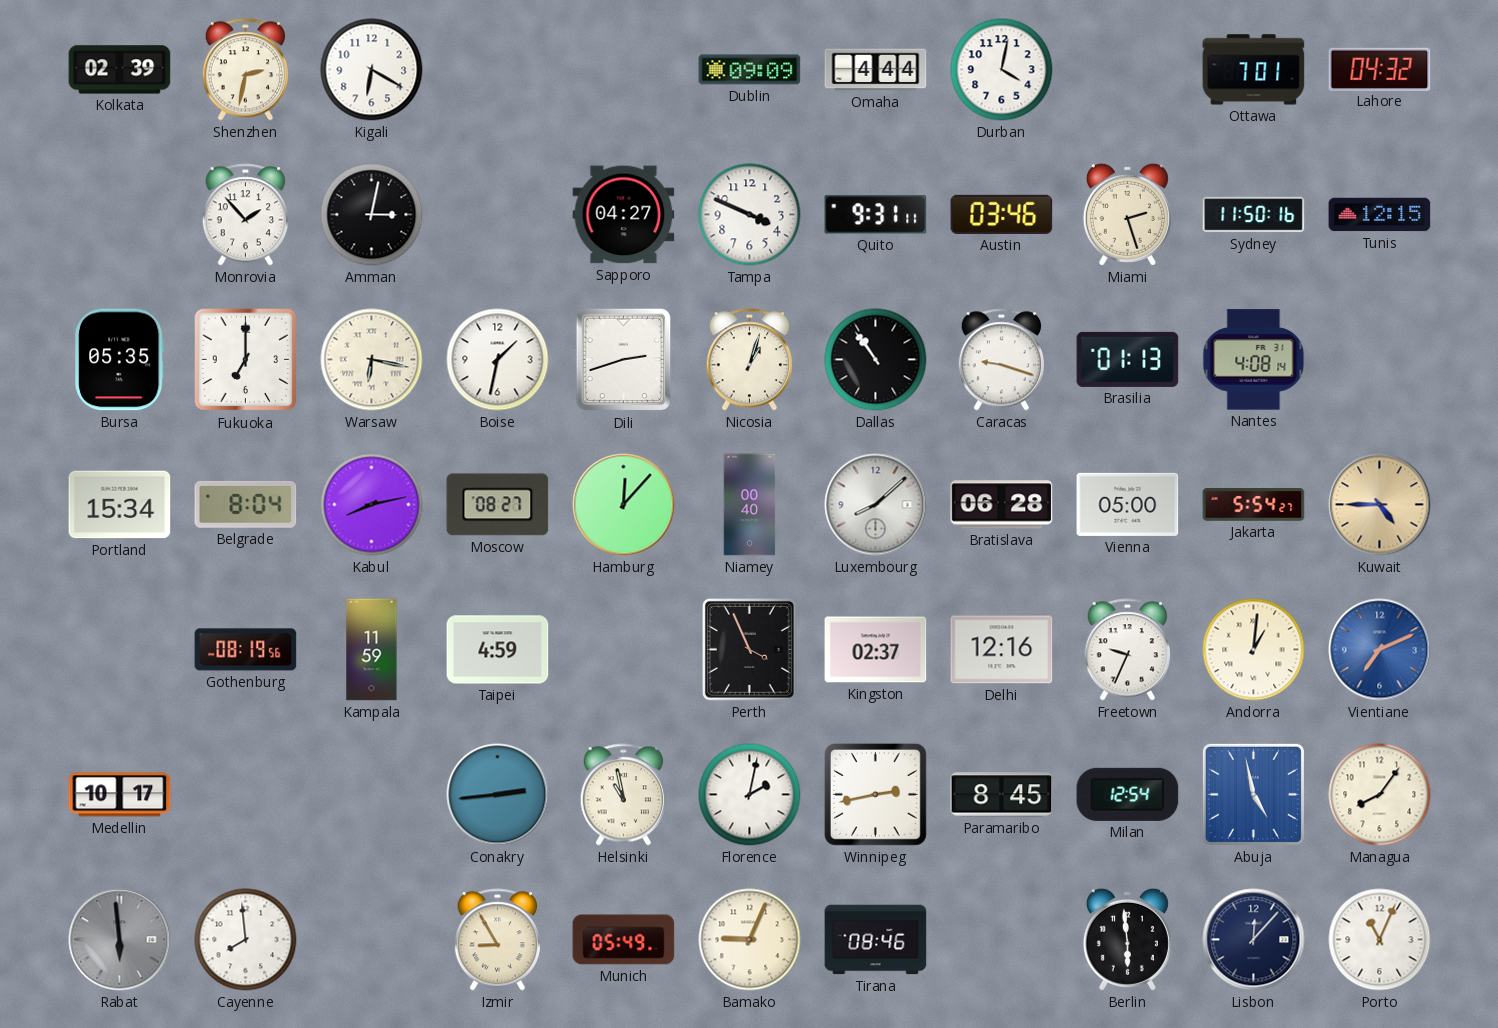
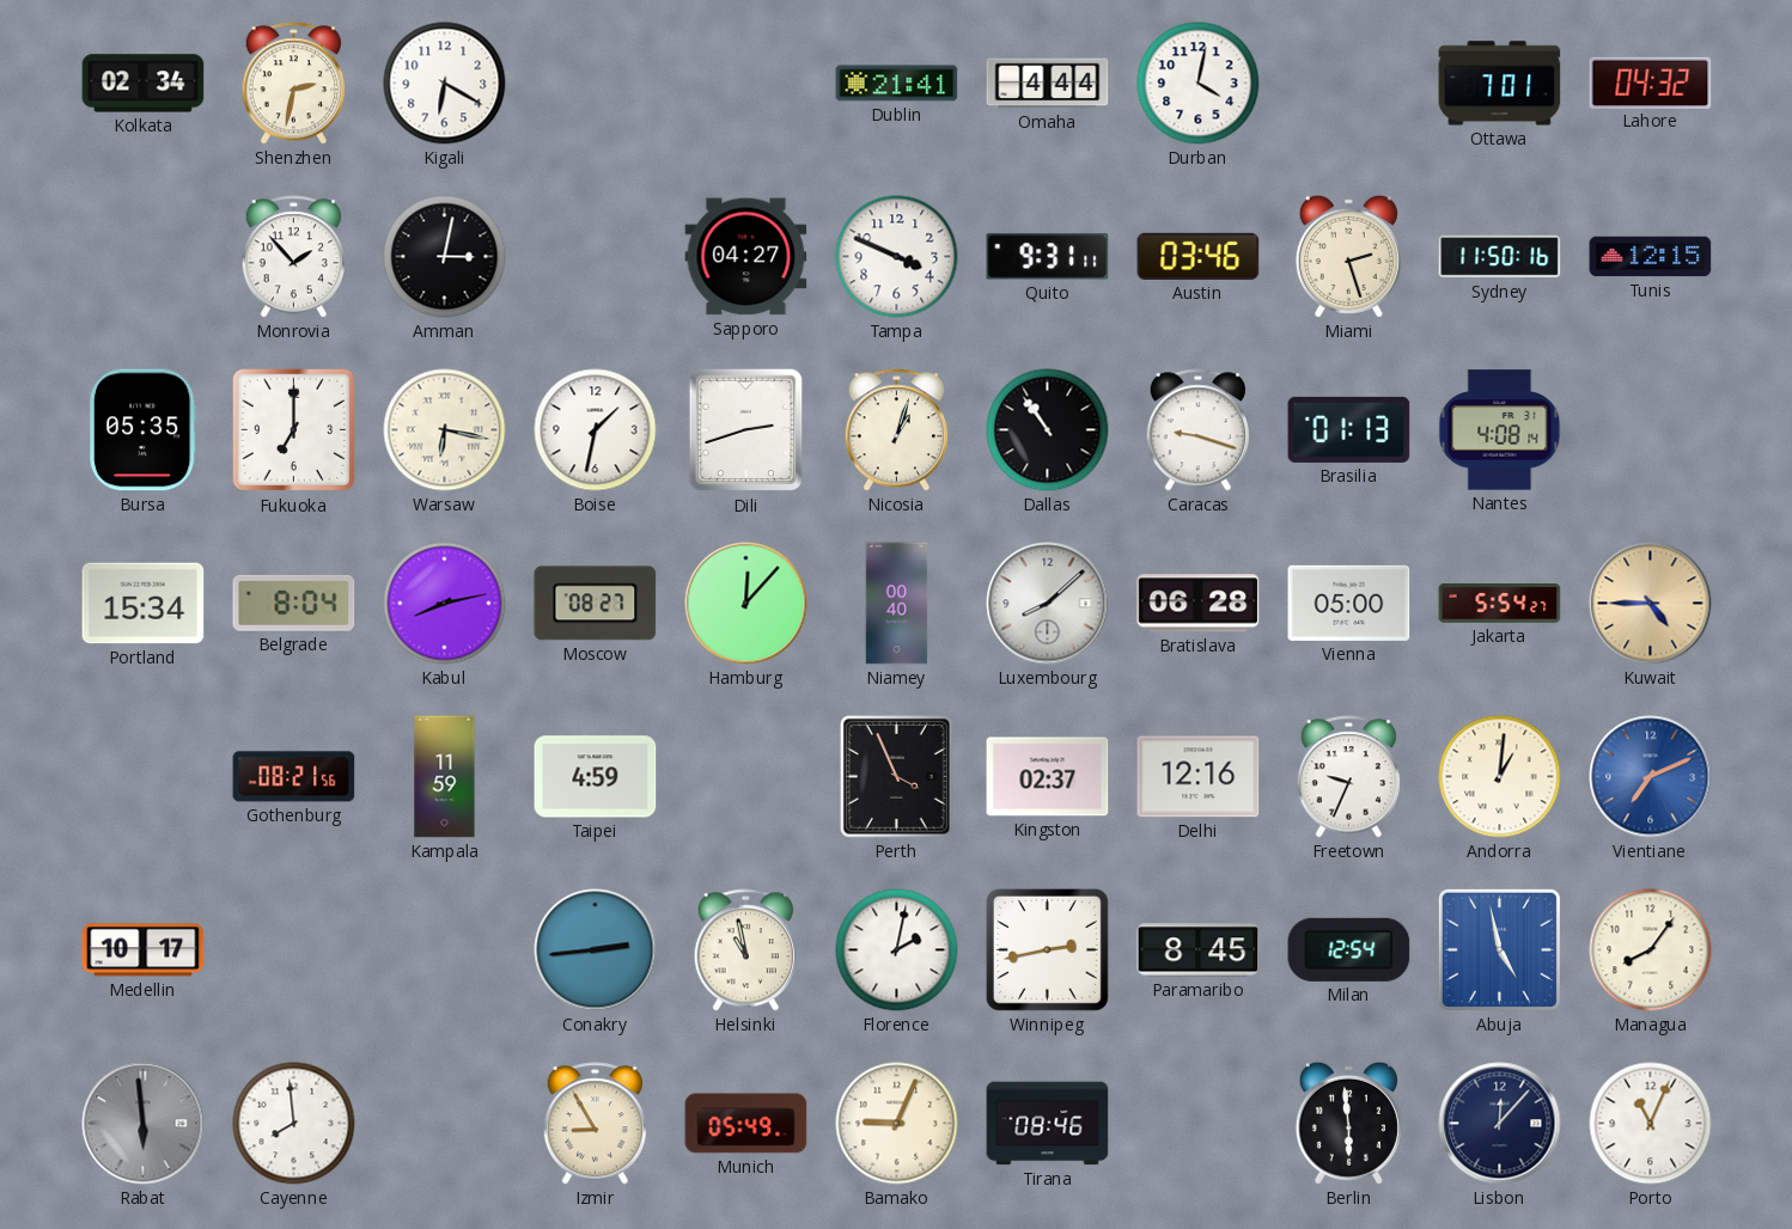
Kolkata: 02:39 -> 02:34
Dublin: 09:09 -> 21:41
Gothenburg: 08:19 -> 08:21
